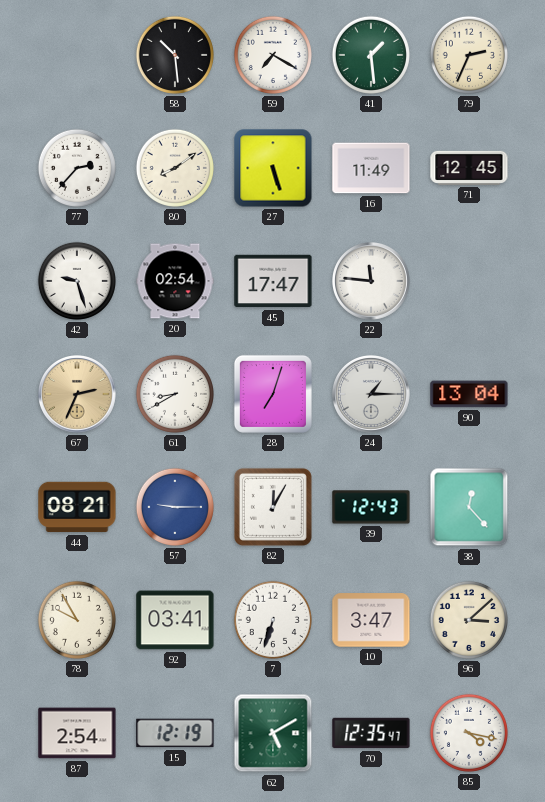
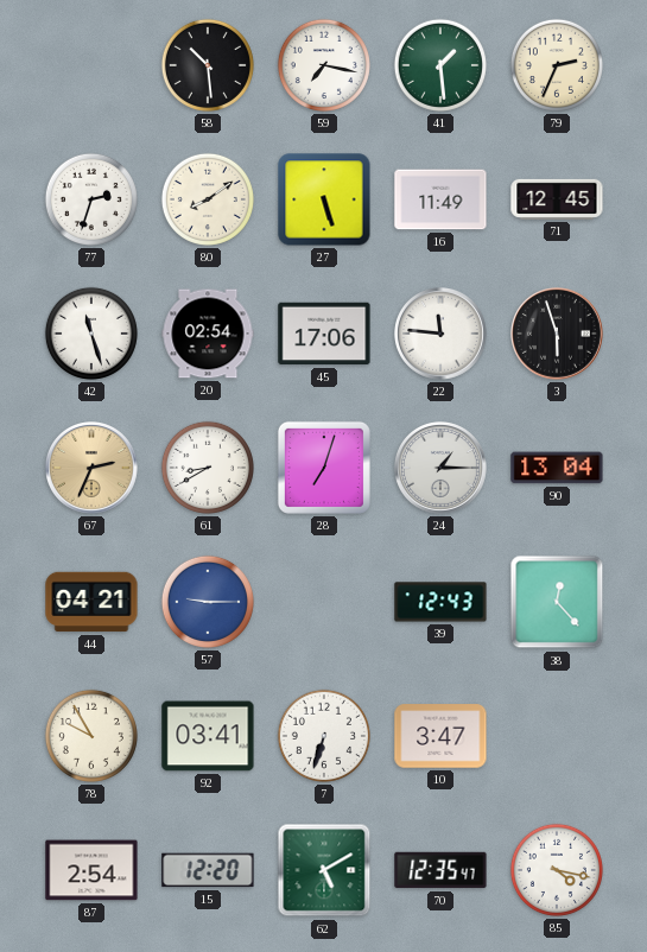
59: 7:20 -> 7:17
77: 2:37 -> 2:33
42: 9:27 -> 11:27
45: 17:47 -> 17:06
3: none -> 5:57
44: 08:21 -> 04:21
82: 12:05 -> none
96: 3:08 -> none
15: 12:19 -> 12:20
